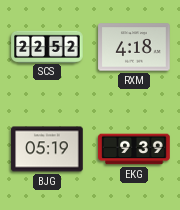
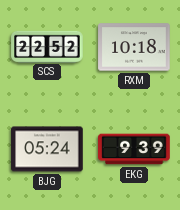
RXM: 4:18 -> 10:18
BJG: 05:19 -> 05:24
